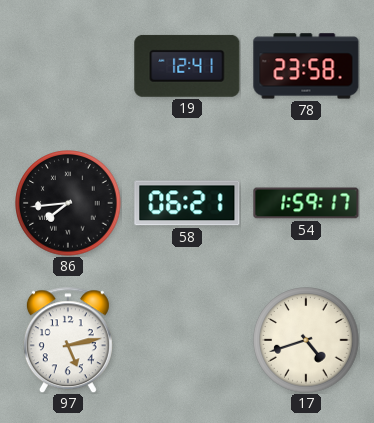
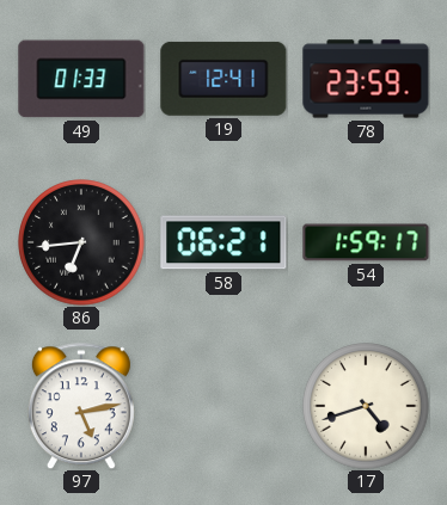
49: none -> 01:33
78: 23:58 -> 23:59
86: 7:44 -> 6:44
